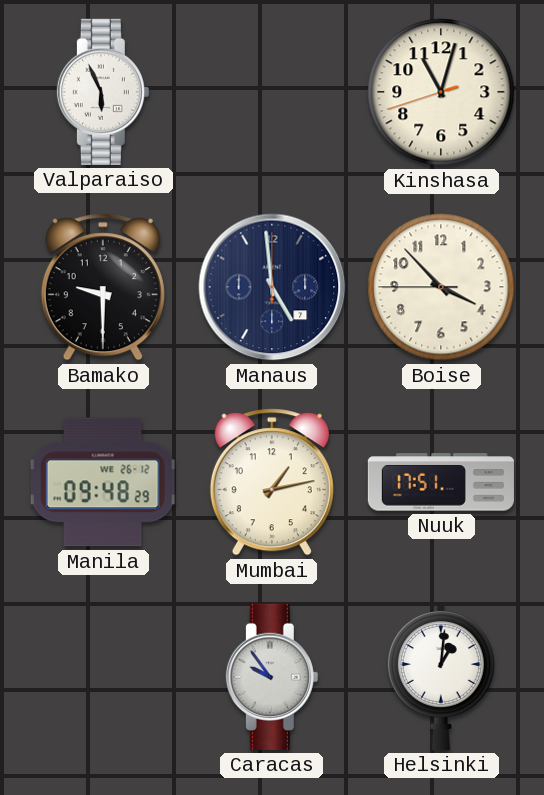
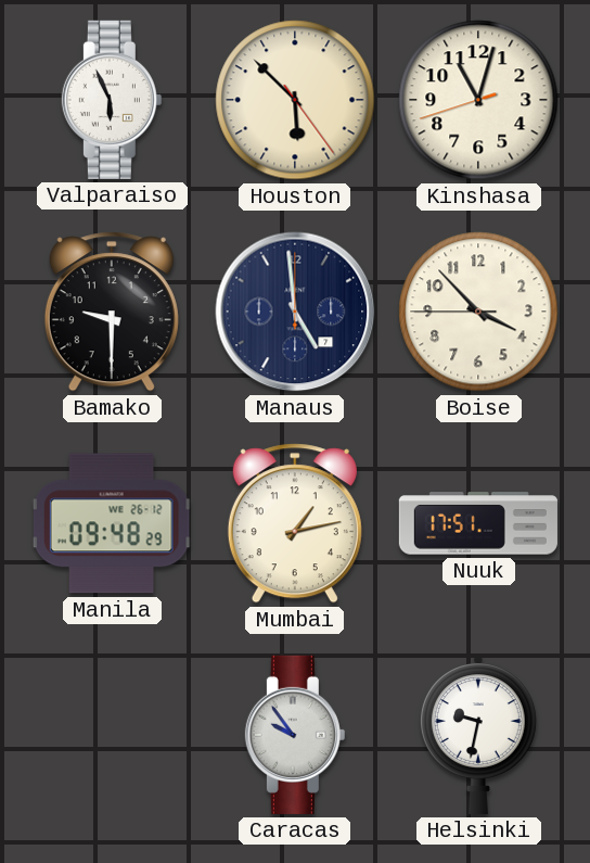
Houston: none -> 5:52
Helsinki: 1:01 -> 9:32
